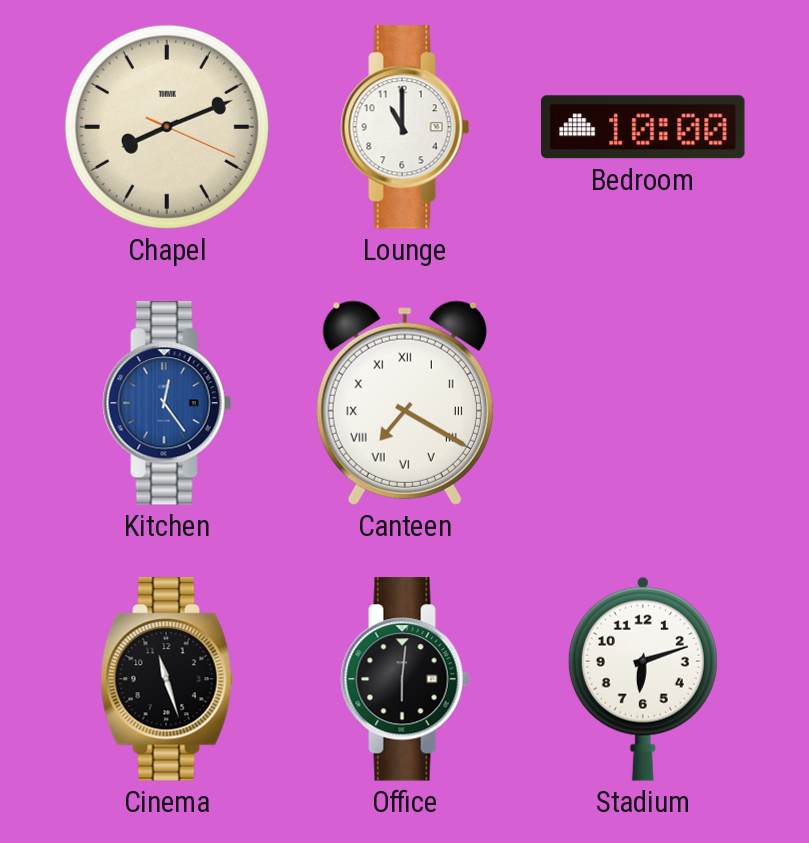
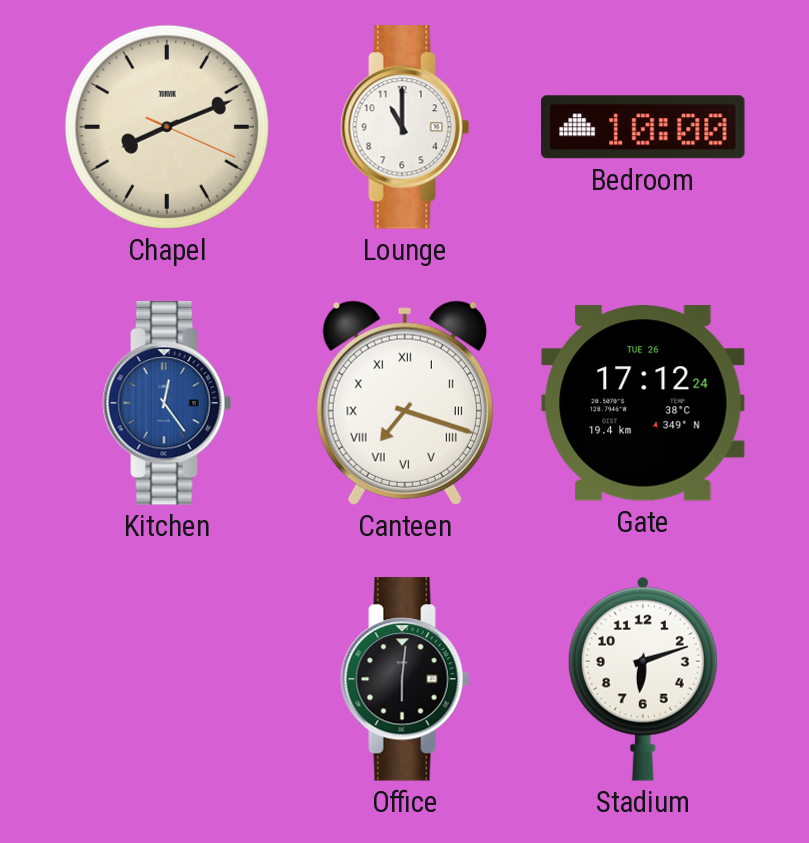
Canteen: 7:20 -> 7:18
Gate: none -> 17:12
Cinema: 11:27 -> none
